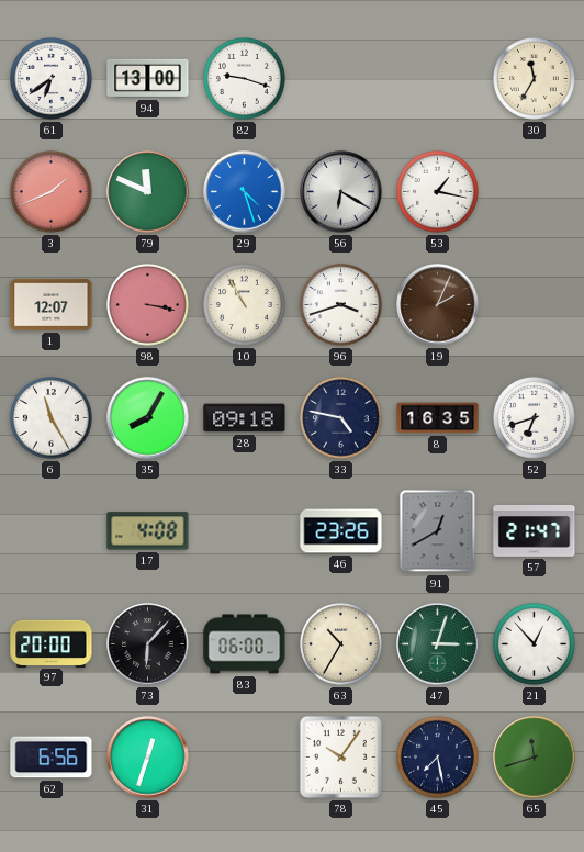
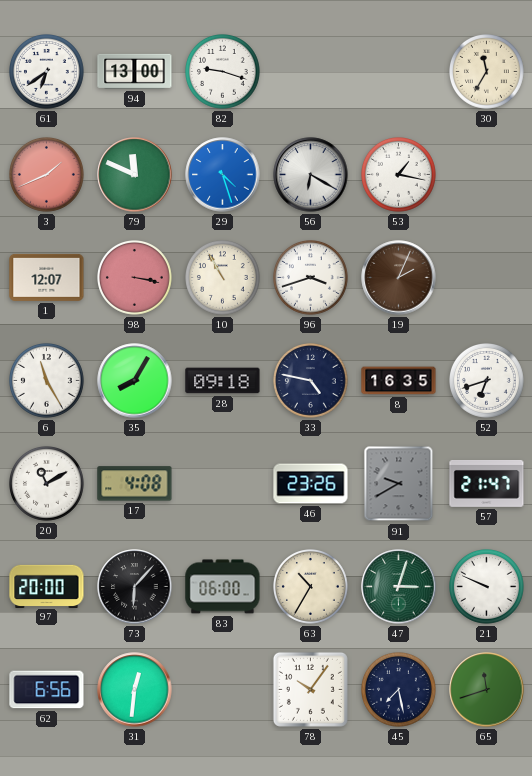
20: none -> 11:10
91: 12:40 -> 9:40
21: 12:53 -> 9:49
31: 12:33 -> 12:31
